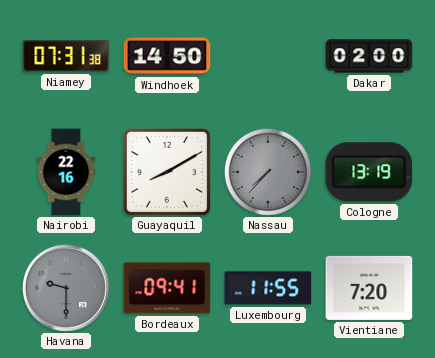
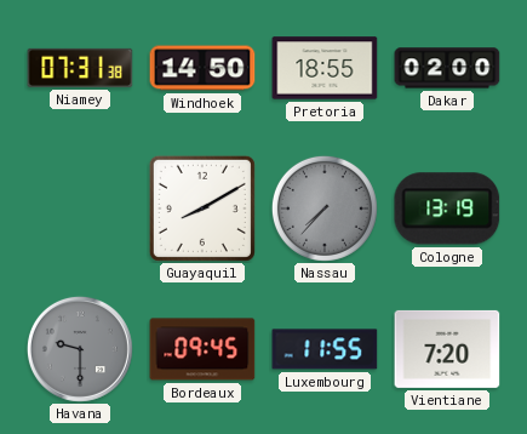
Pretoria: none -> 18:55
Nairobi: 22:16 -> none
Bordeaux: 09:41 -> 09:45
